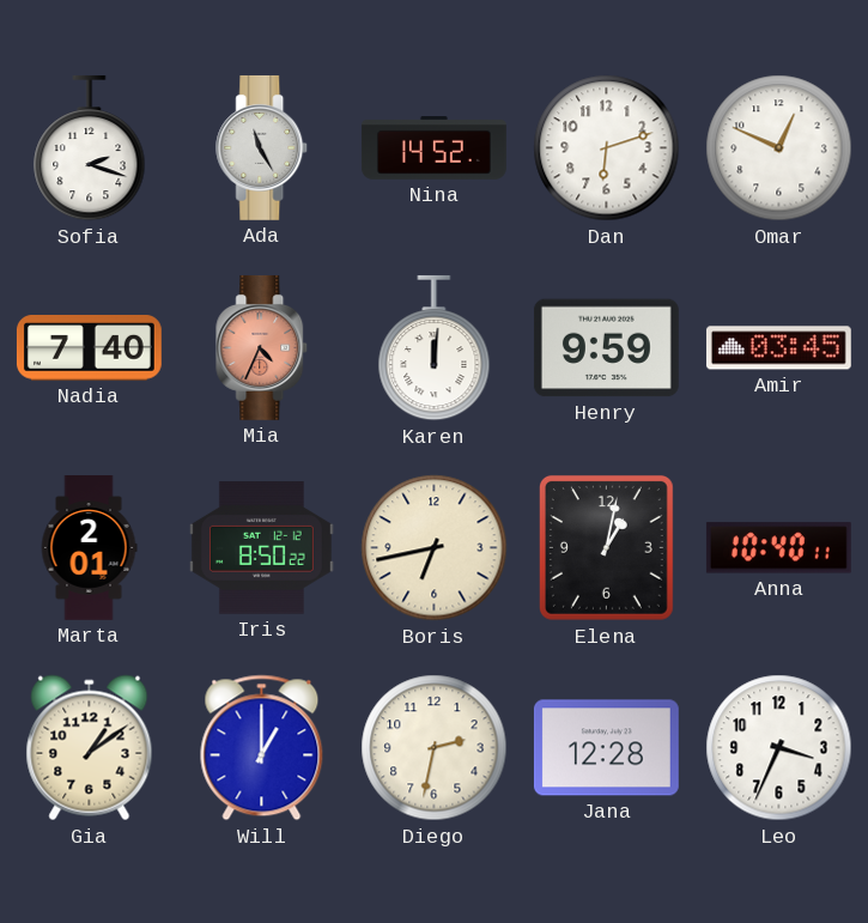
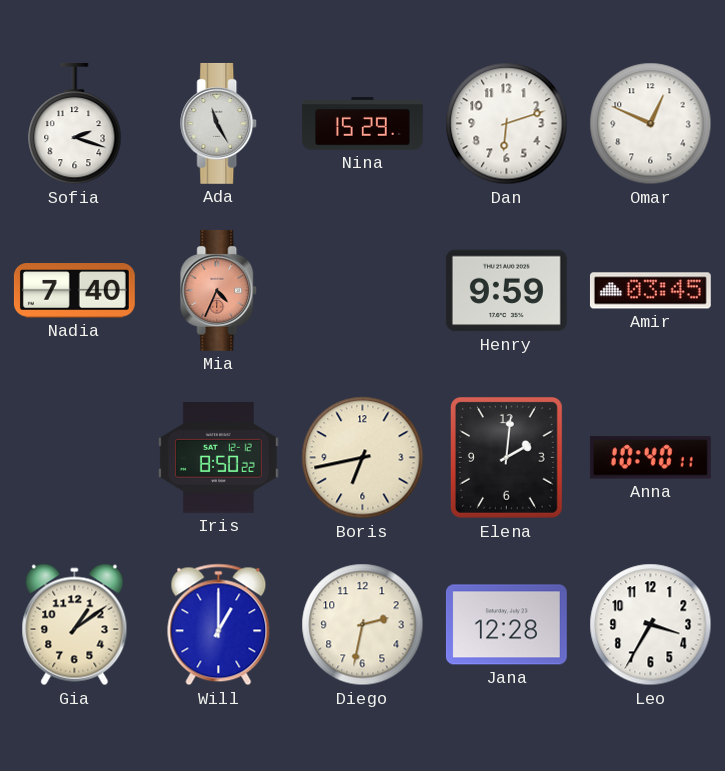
Nina: 14:52 -> 15:29
Karen: 12:01 -> none
Marta: 2:01 -> none
Elena: 1:02 -> 2:01
Leo: 3:34 -> 3:35
